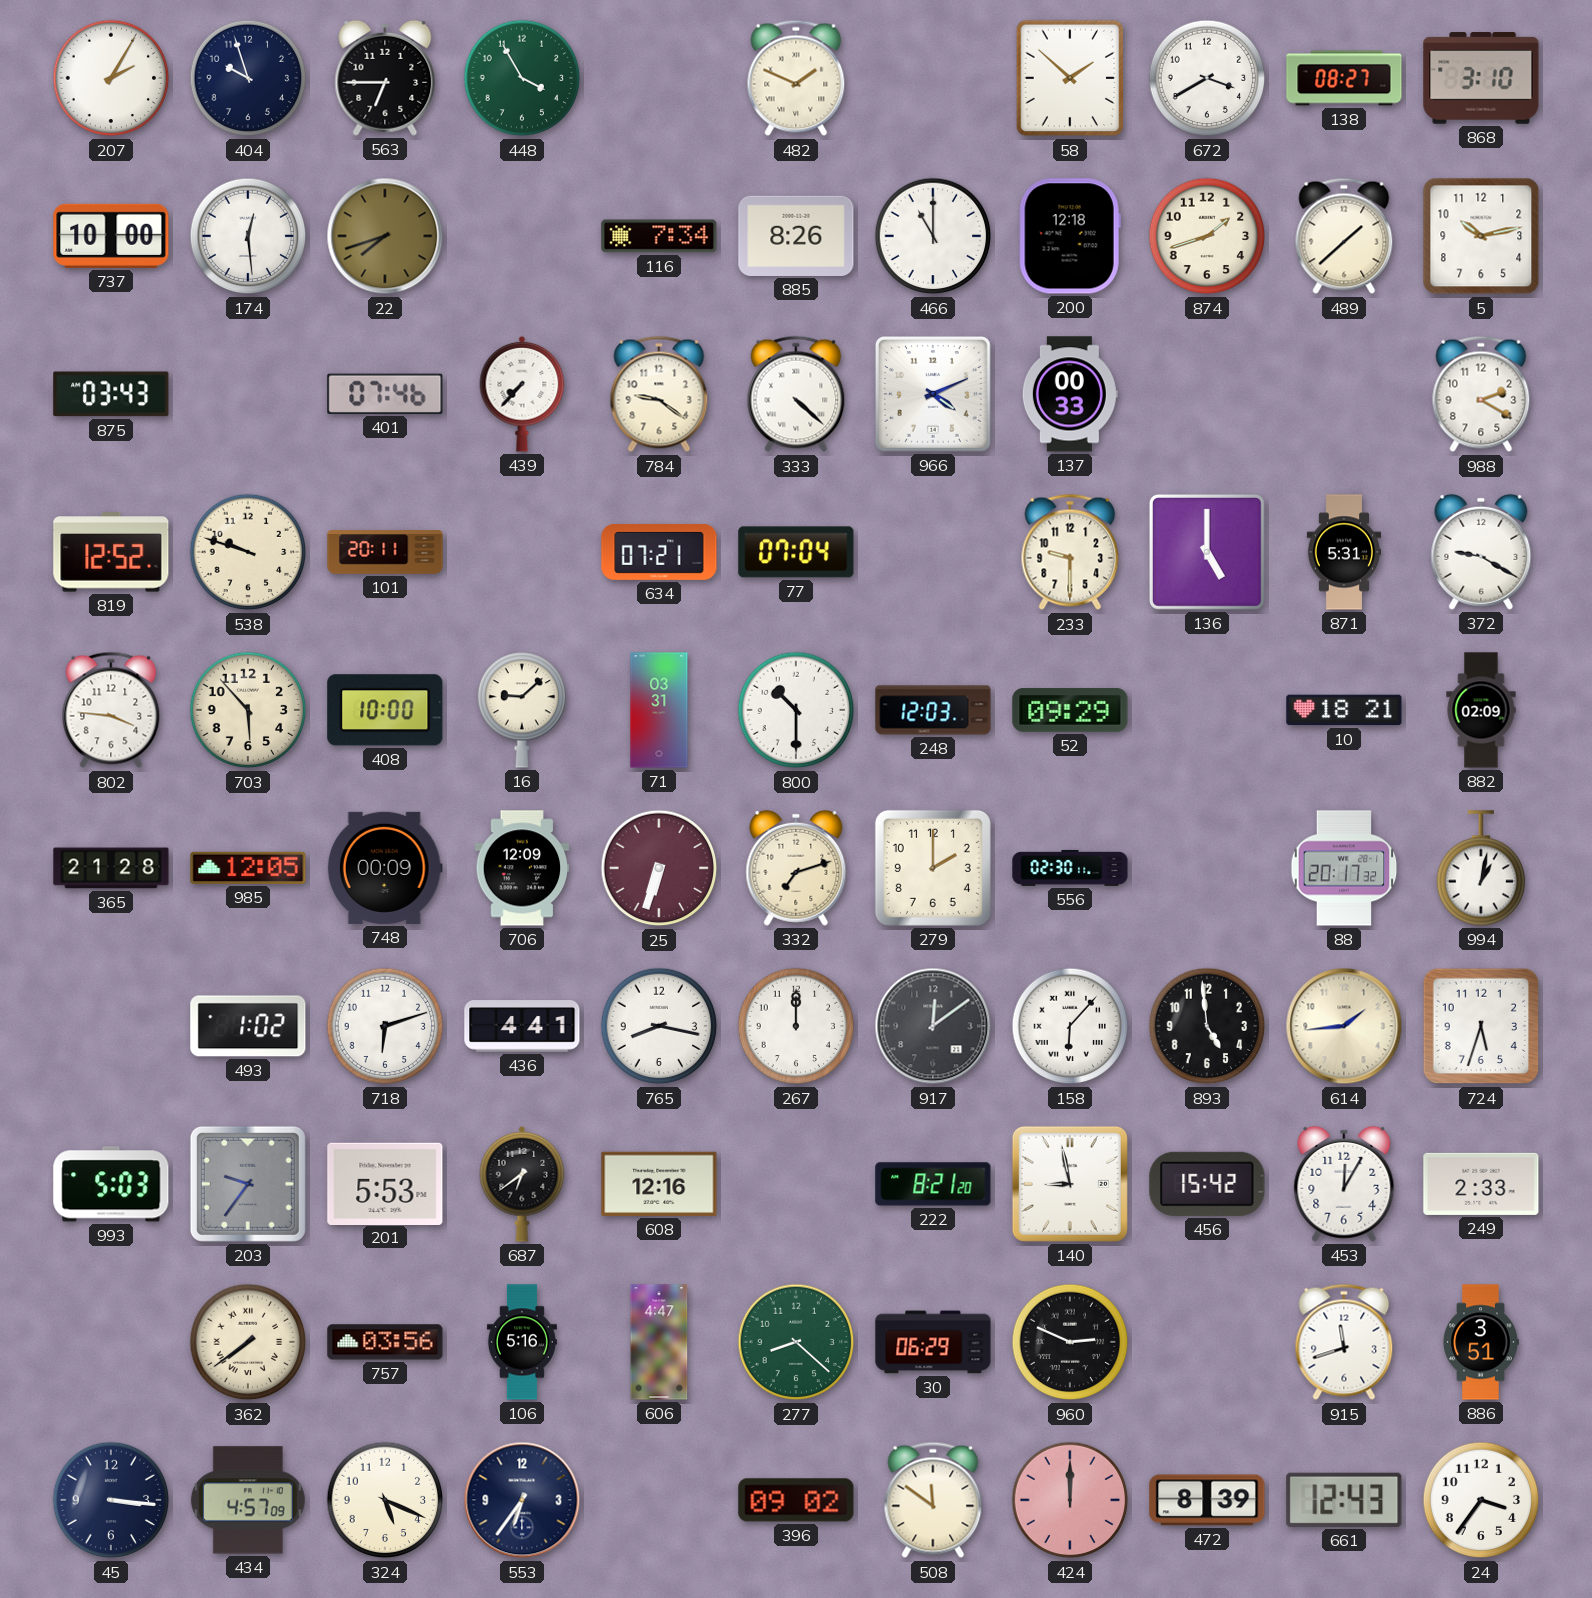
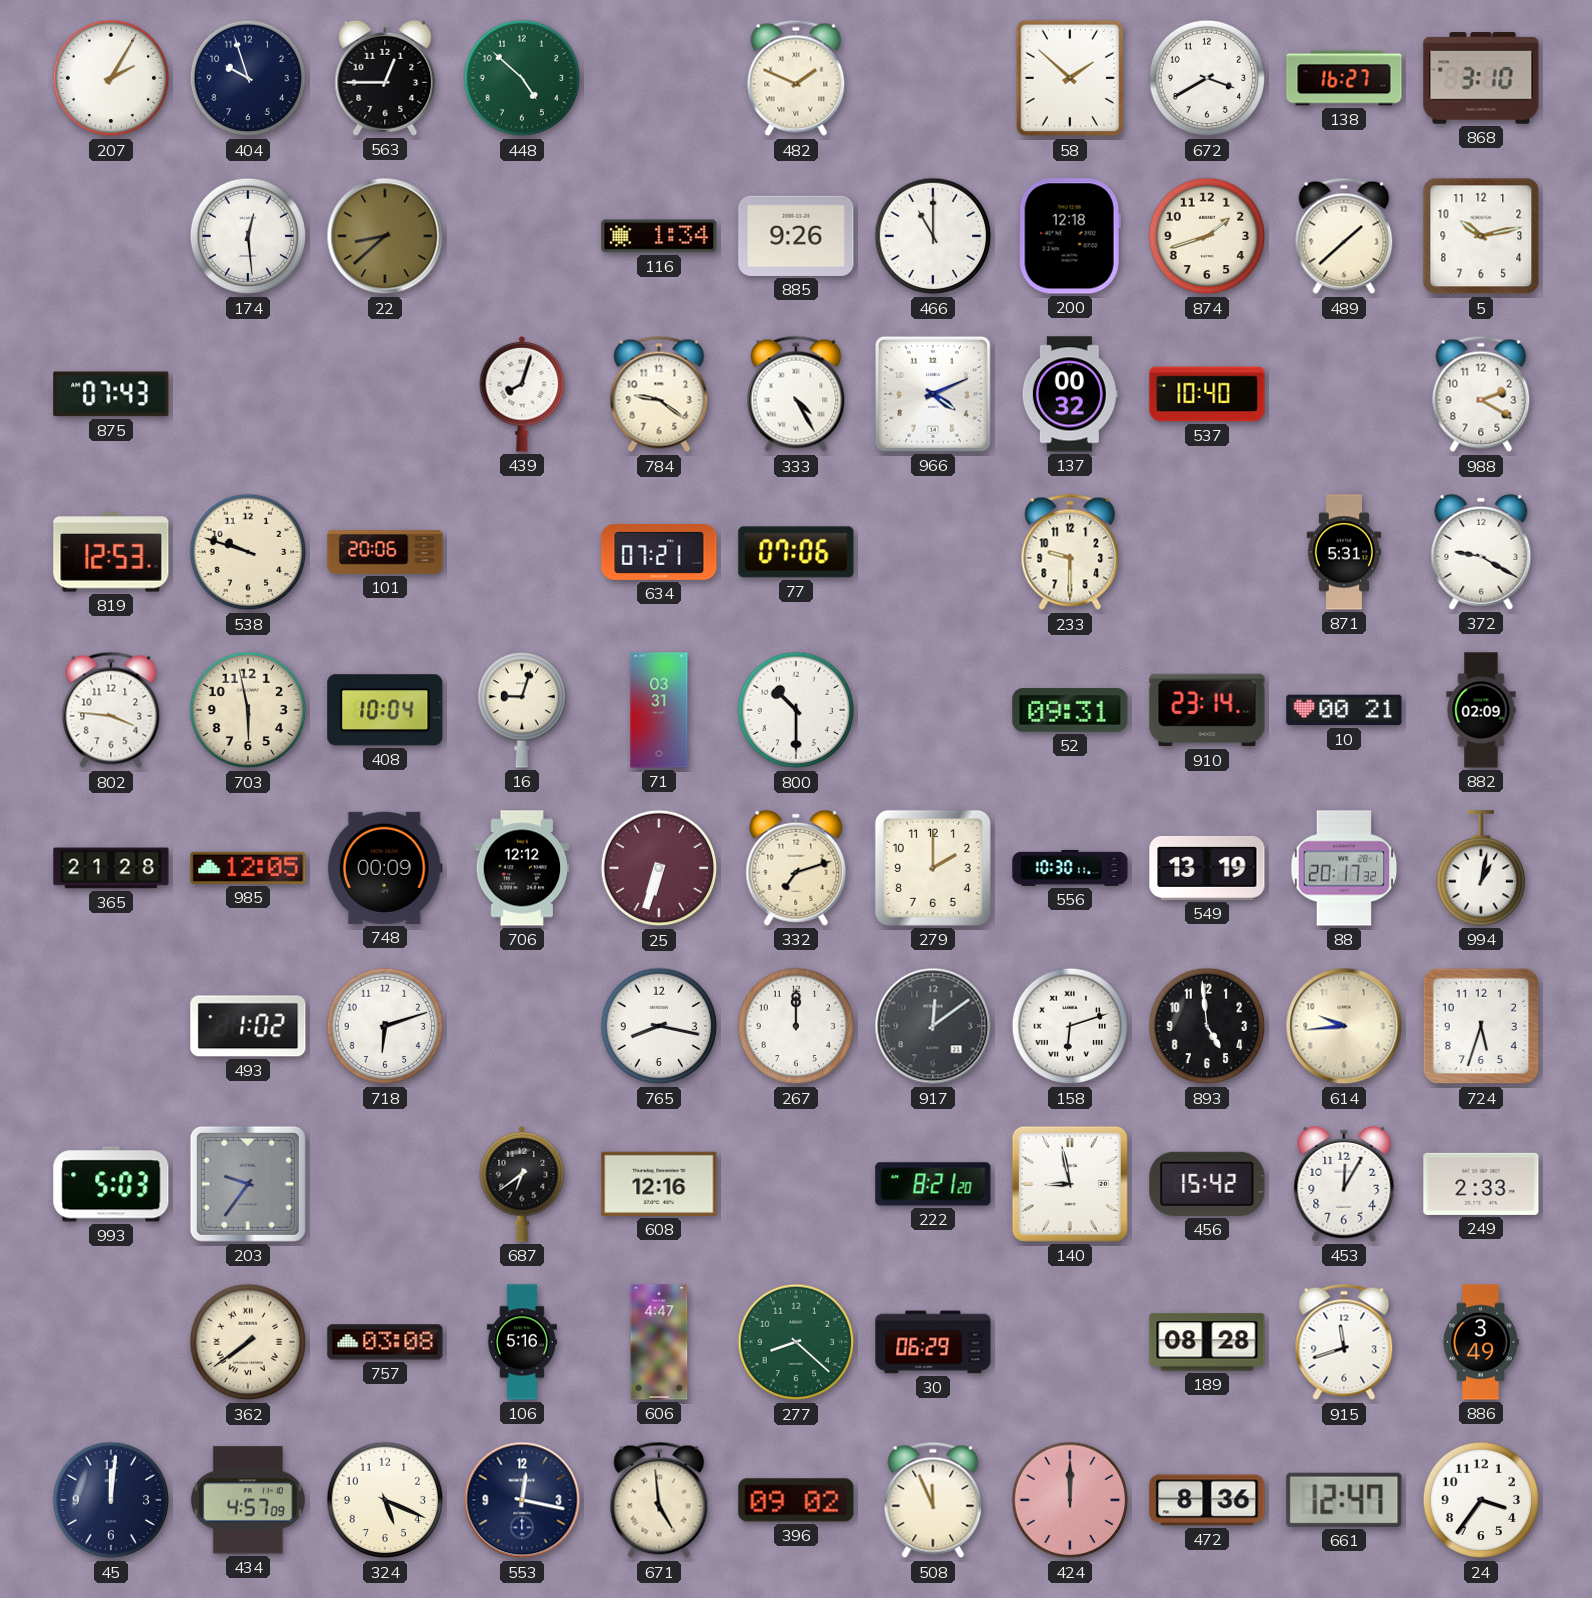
563: 6:45 -> 12:45
448: 3:55 -> 4:52
138: 08:27 -> 16:27
737: 10:00 -> none
22: 7:42 -> 8:38
116: 7:34 -> 1:34
885: 8:26 -> 9:26
875: 03:43 -> 07:43
401: 07:46 -> none
439: 7:37 -> 8:03
333: 4:22 -> 4:25
137: 00:33 -> 00:32
537: none -> 10:40
819: 12:52 -> 12:53
101: 20:11 -> 20:06
77: 07:04 -> 07:06
136: 5:00 -> none
703: 5:53 -> 5:58
408: 10:00 -> 10:04
16: 9:08 -> 9:03
248: 12:03 -> none
52: 09:29 -> 09:31
910: none -> 23:14
10: 18:21 -> 00:21
706: 12:09 -> 12:12
556: 02:30 -> 10:30
549: none -> 13:19
436: 4:41 -> none
158: 6:07 -> 6:12
614: 1:44 -> 9:44
201: 5:53 -> none
757: 03:56 -> 03:08
960: 2:49 -> none
189: none -> 08:28
886: 3:51 -> 3:49
45: 3:16 -> 12:01
553: 6:36 -> 12:17
671: none -> 4:59
508: 11:51 -> 11:56
472: 8:39 -> 8:36
661: 12:43 -> 12:47
